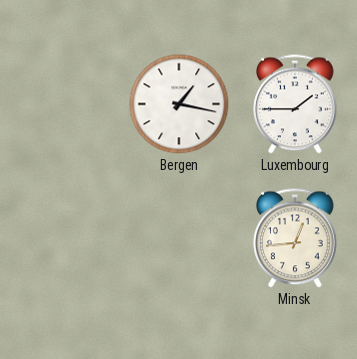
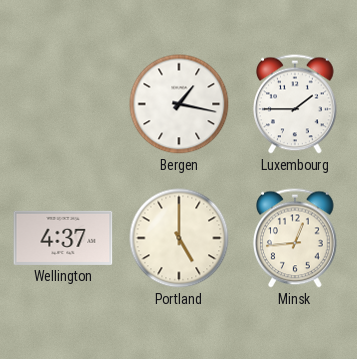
Wellington: none -> 4:37
Portland: none -> 5:00
